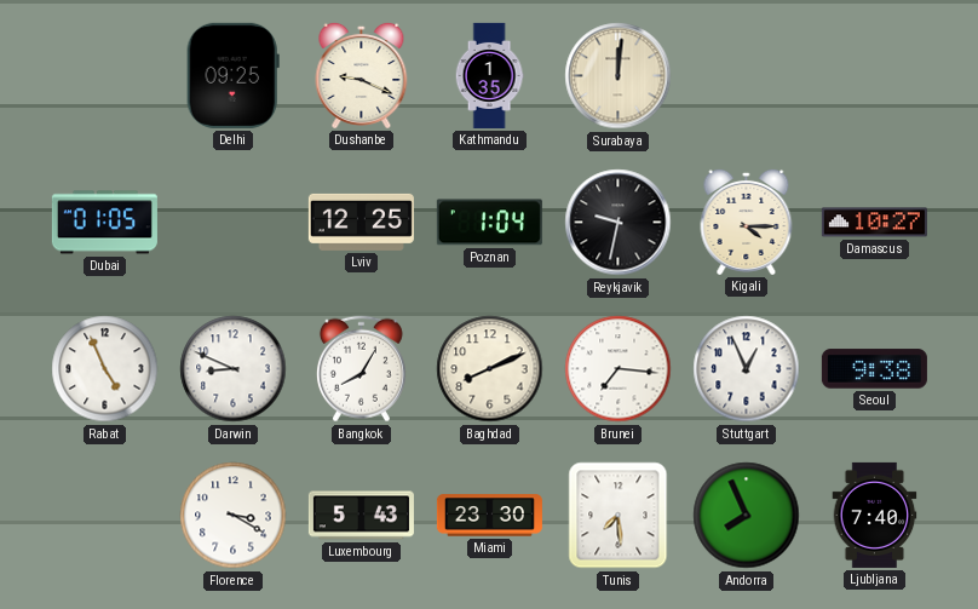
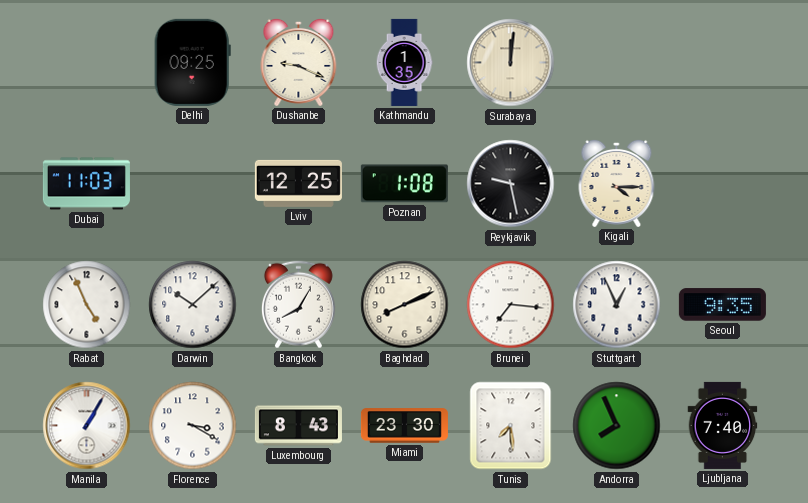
Dubai: 01:05 -> 11:03
Poznan: 1:04 -> 1:08
Reykjavik: 9:32 -> 9:28
Damascus: 10:27 -> none
Darwin: 8:49 -> 10:08
Seoul: 9:38 -> 9:35
Manila: none -> 1:05
Luxembourg: 5:43 -> 8:43
